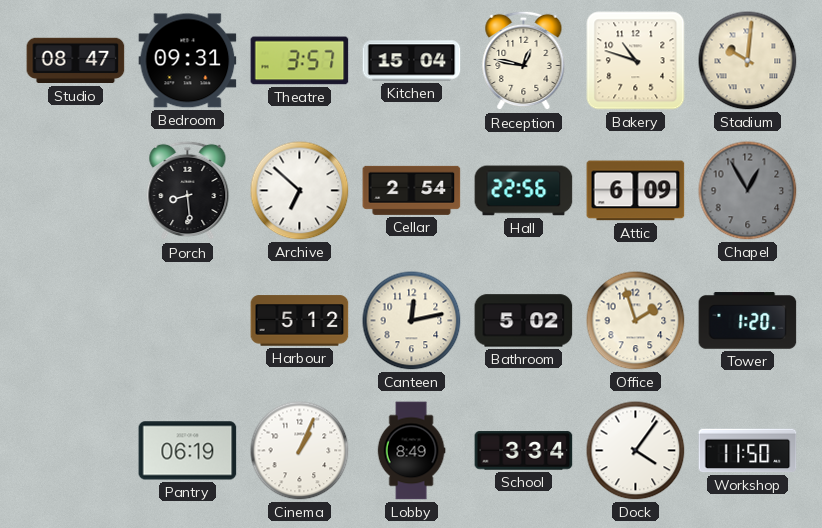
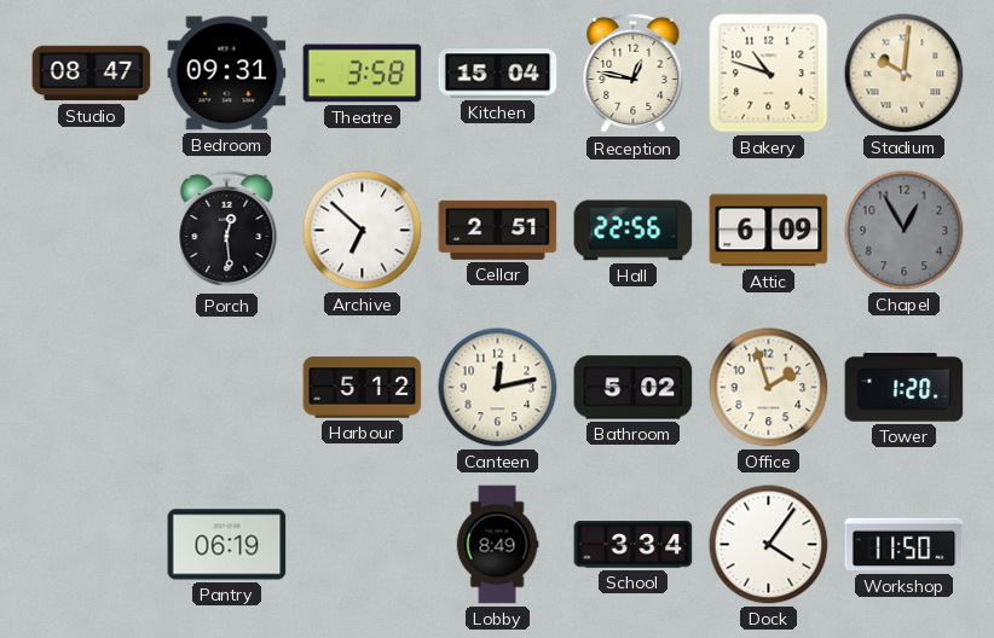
Theatre: 3:57 -> 3:58
Porch: 8:29 -> 12:29
Cellar: 2:54 -> 2:51
Cinema: 1:04 -> none
